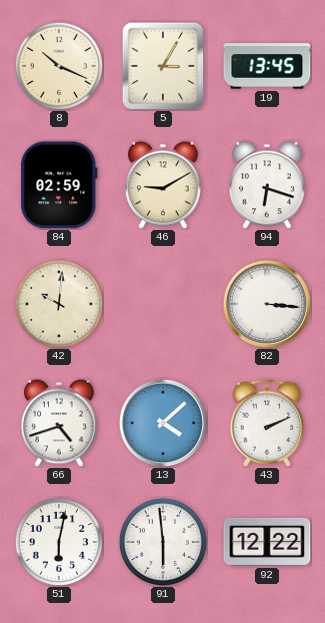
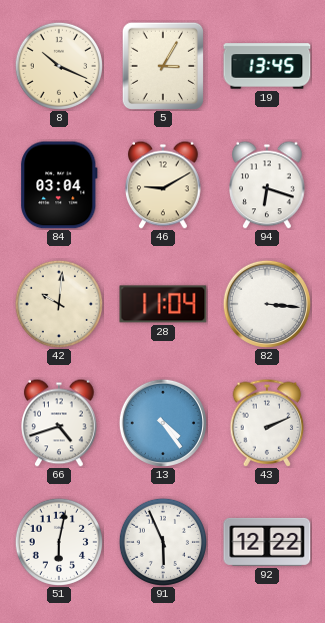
84: 02:59 -> 03:04
28: none -> 11:04
13: 4:08 -> 4:24
91: 5:59 -> 5:56
